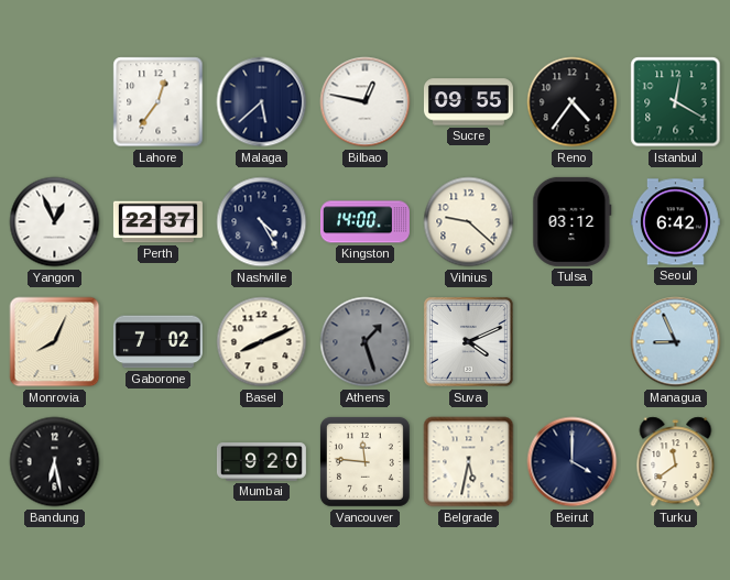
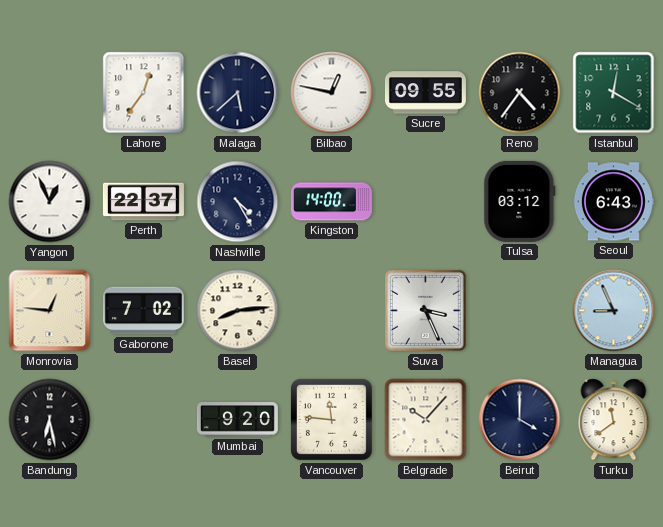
Vilnius: 9:22 -> none
Seoul: 6:42 -> 6:43
Monrovia: 8:04 -> 12:46
Basel: 8:11 -> 8:14
Athens: 1:27 -> none
Suva: 4:11 -> 3:26
Belgrade: 5:32 -> 10:07
